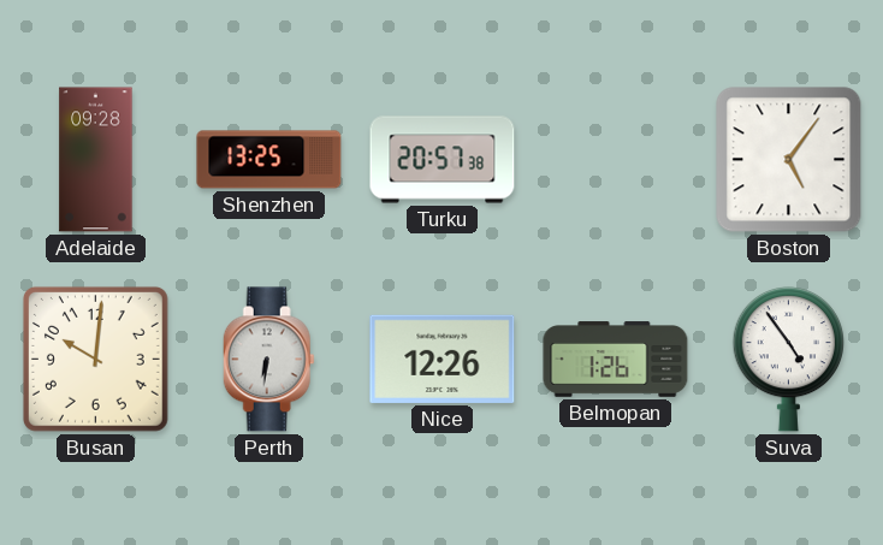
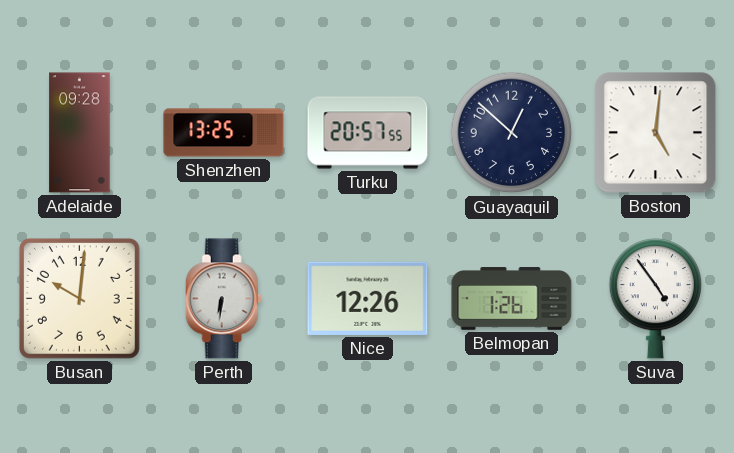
Turku: 20:57:38 -> 20:57:55
Guayaquil: none -> 12:52
Boston: 5:06 -> 5:01
